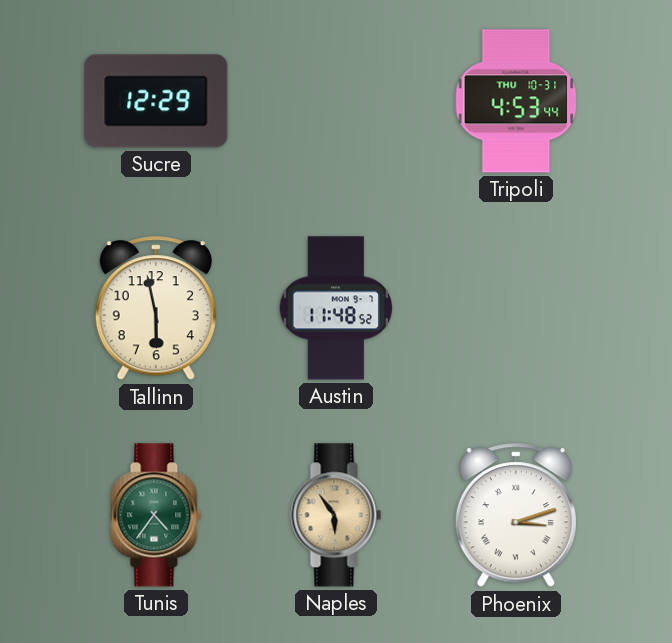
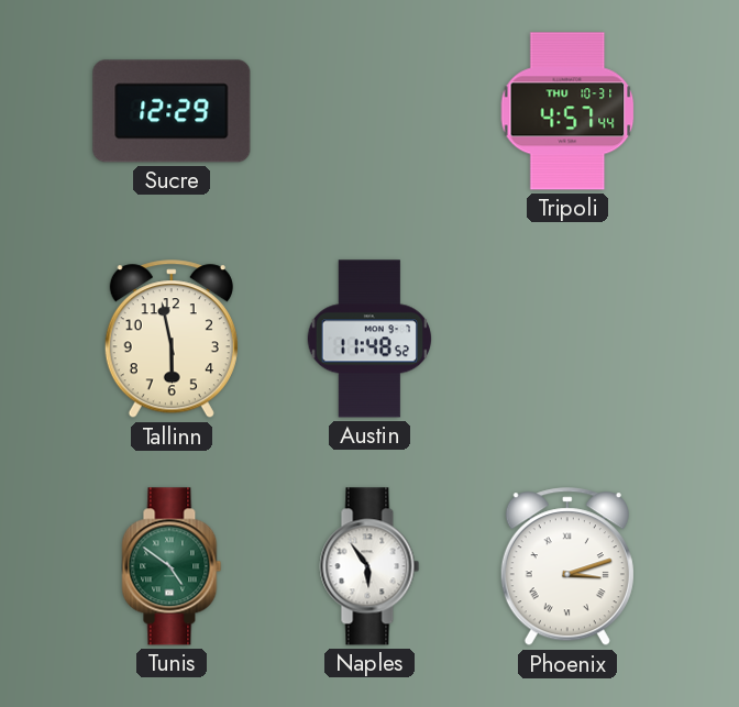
Tripoli: 4:53 -> 4:57
Tunis: 4:36 -> 4:51
Naples dial: champagne -> white
